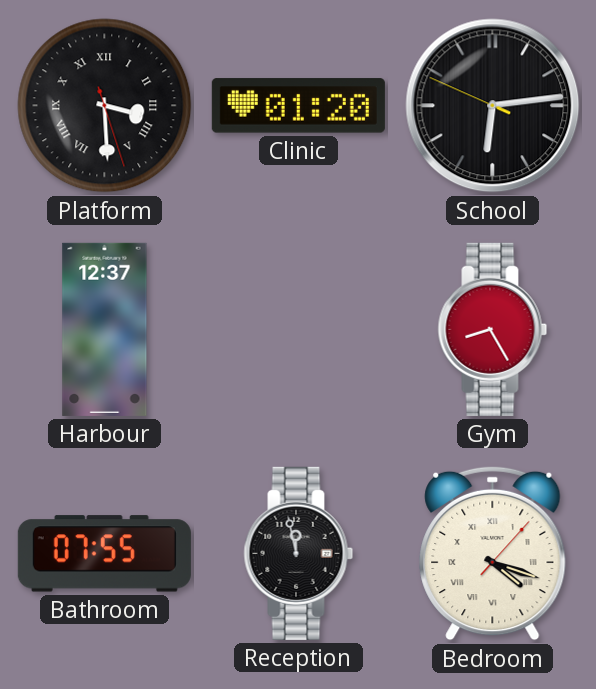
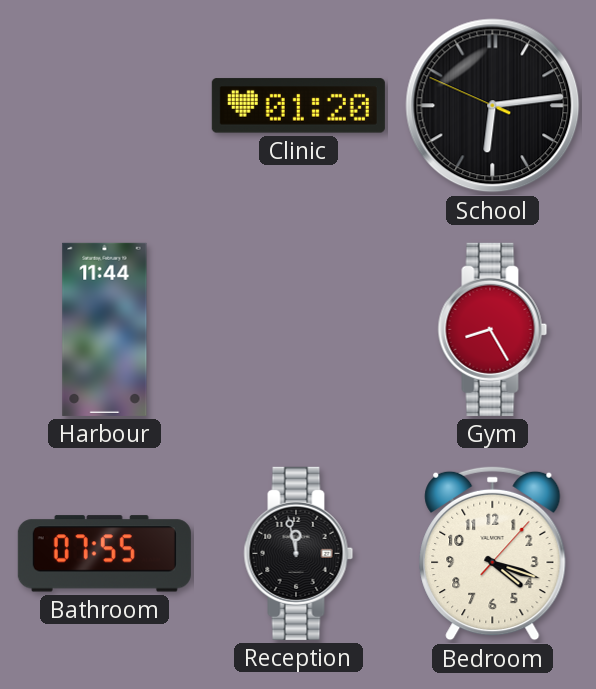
Platform: 3:29 -> none
Harbour: 12:37 -> 11:44
Bedroom numerals: Roman -> Arabic
